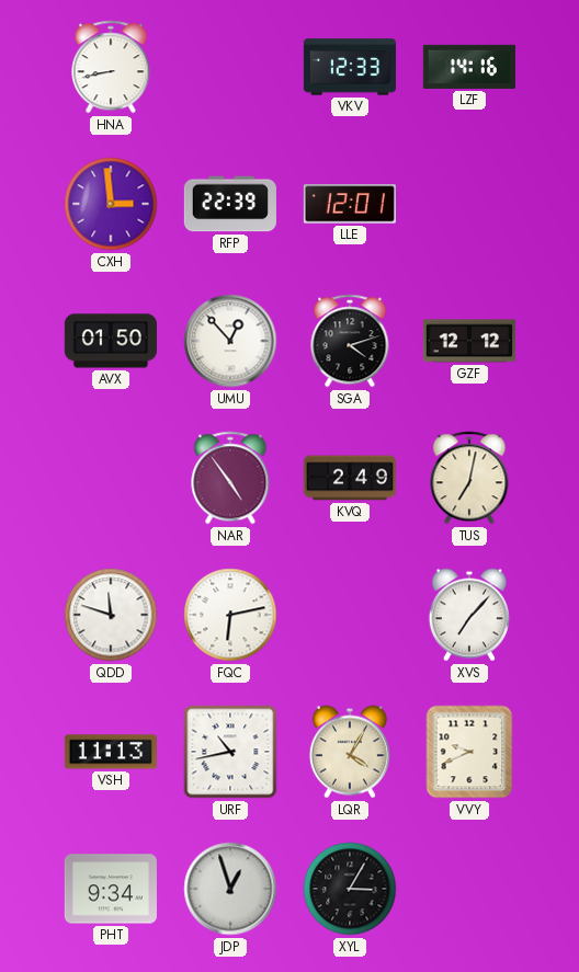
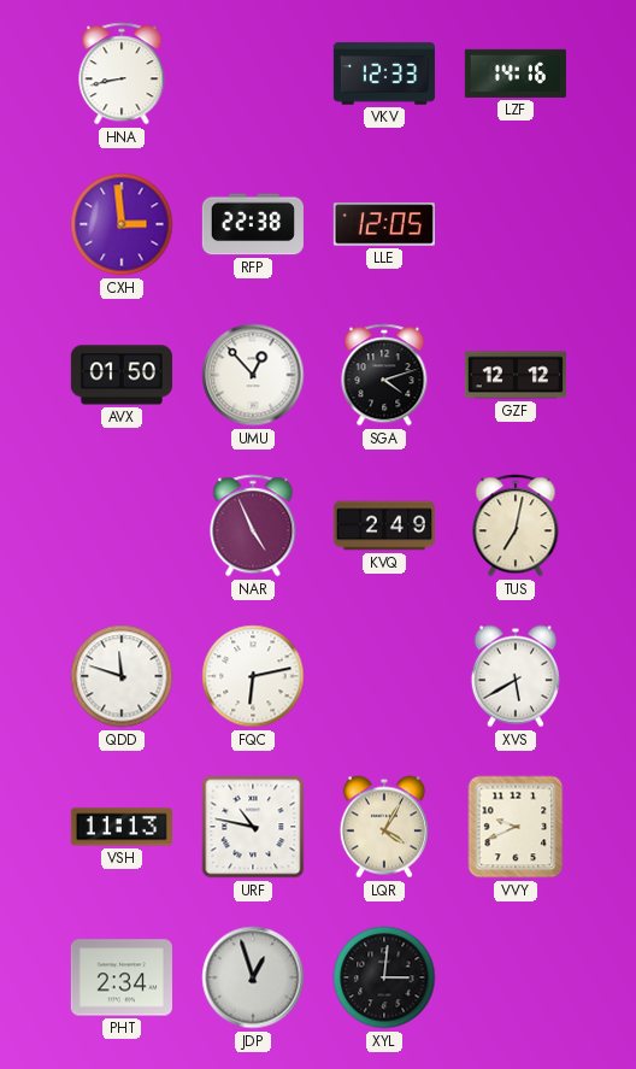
RFP: 22:39 -> 22:38
LLE: 12:01 -> 12:05
NAR: 4:54 -> 4:56
XVS: 7:07 -> 5:40
URF: 10:43 -> 10:47
PHT: 9:34 -> 2:34
XYL: 3:05 -> 3:01
